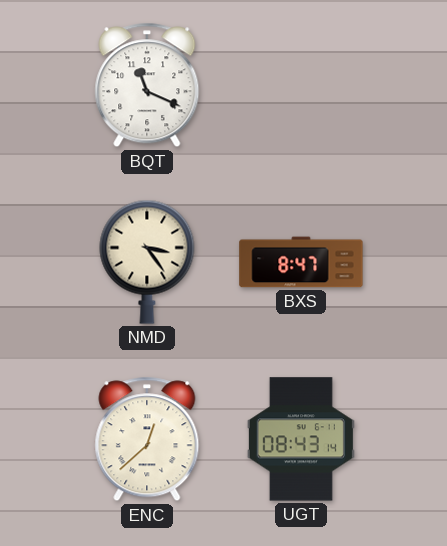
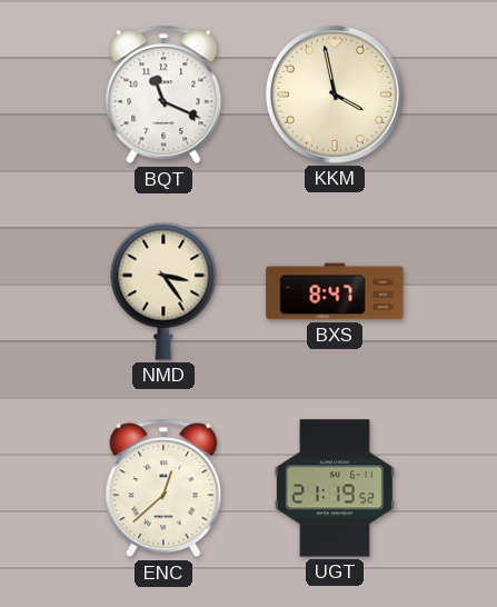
KKM: none -> 3:58
UGT: 08:43 -> 21:19
